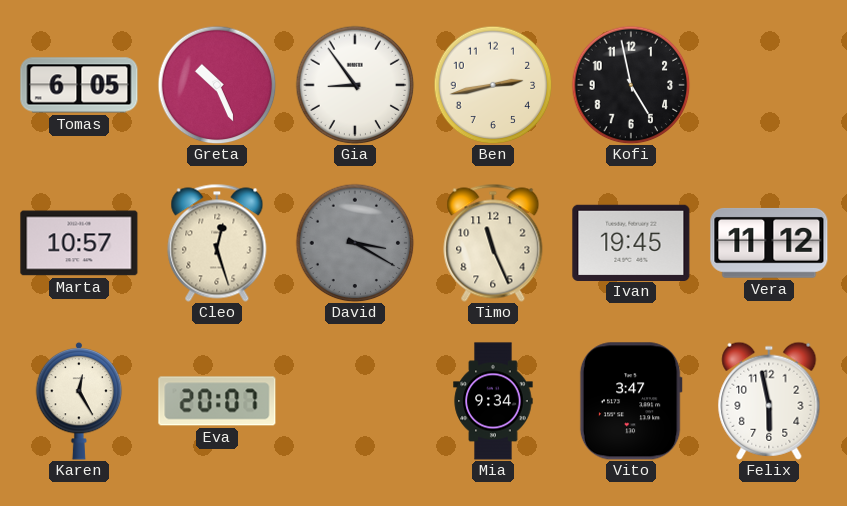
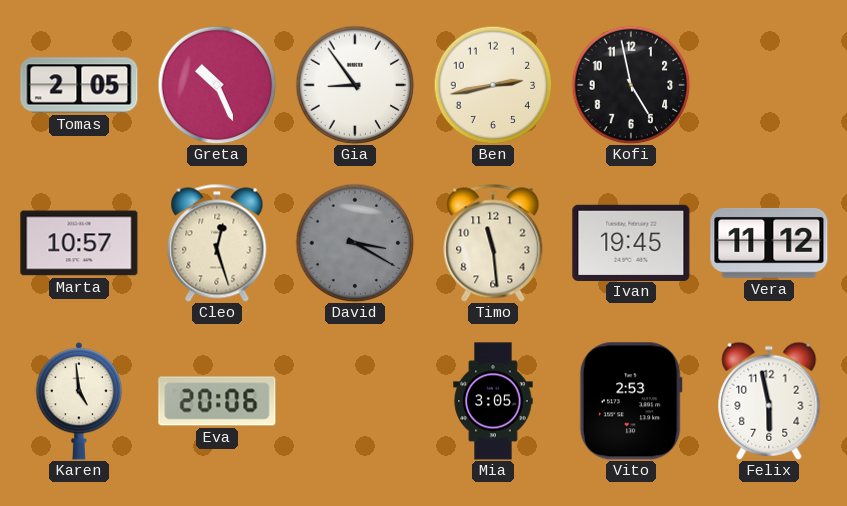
Tomas: 6:05 -> 2:05
Timo: 11:26 -> 11:29
Karen: 12:25 -> 4:59
Eva: 20:07 -> 20:06
Mia: 9:34 -> 3:05
Vito: 3:47 -> 2:53
